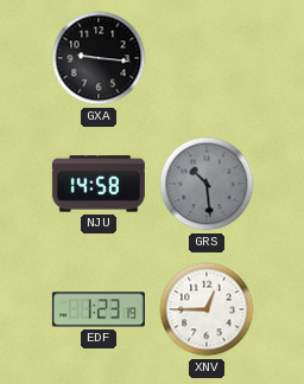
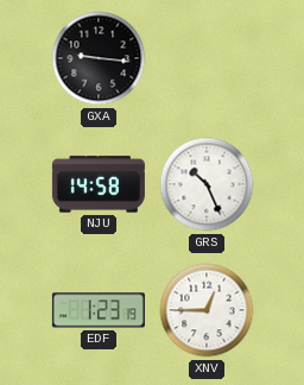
GRS: 10:29 -> 10:26
GRS dial: grey -> white
